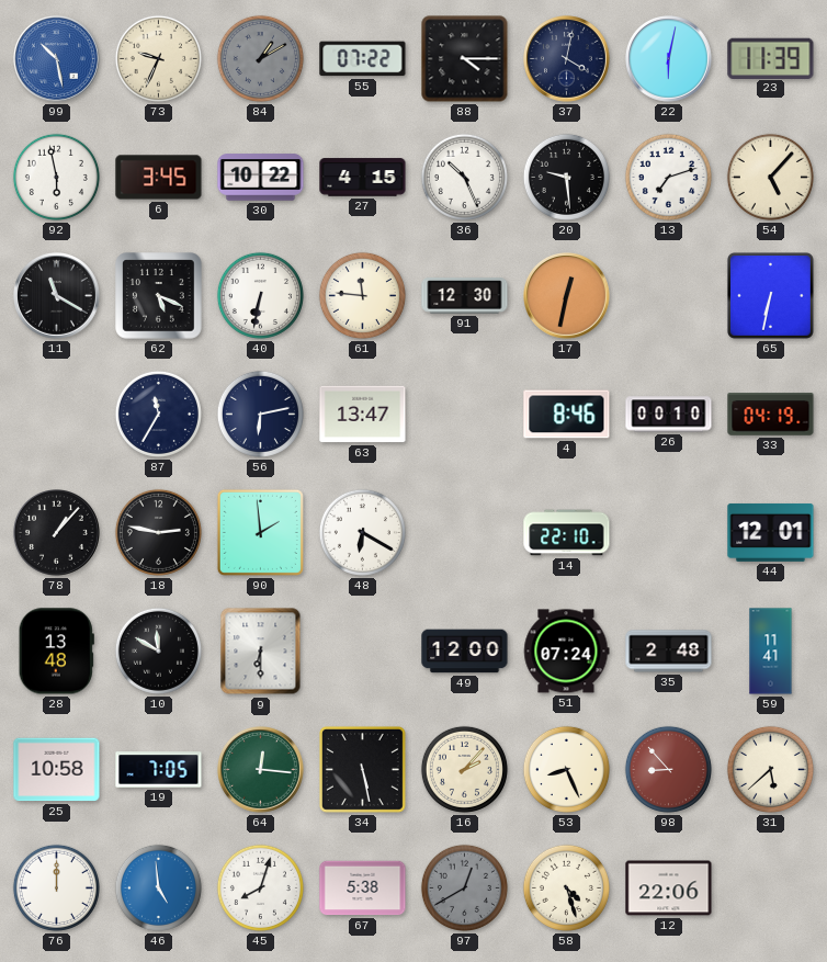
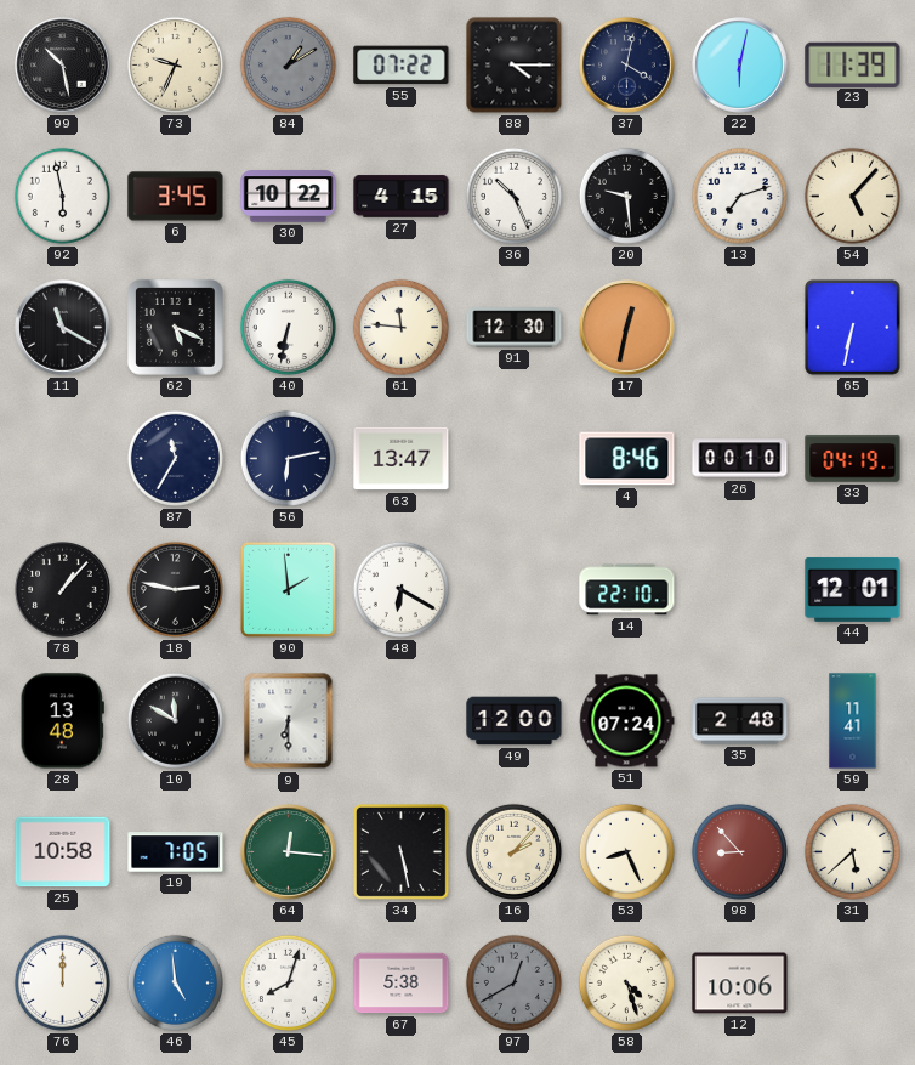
99 dial: blue -> black
12: 22:06 -> 10:06
